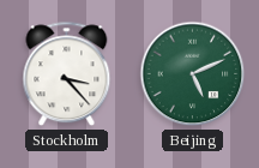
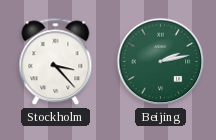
Beijing: 5:11 -> 2:13
